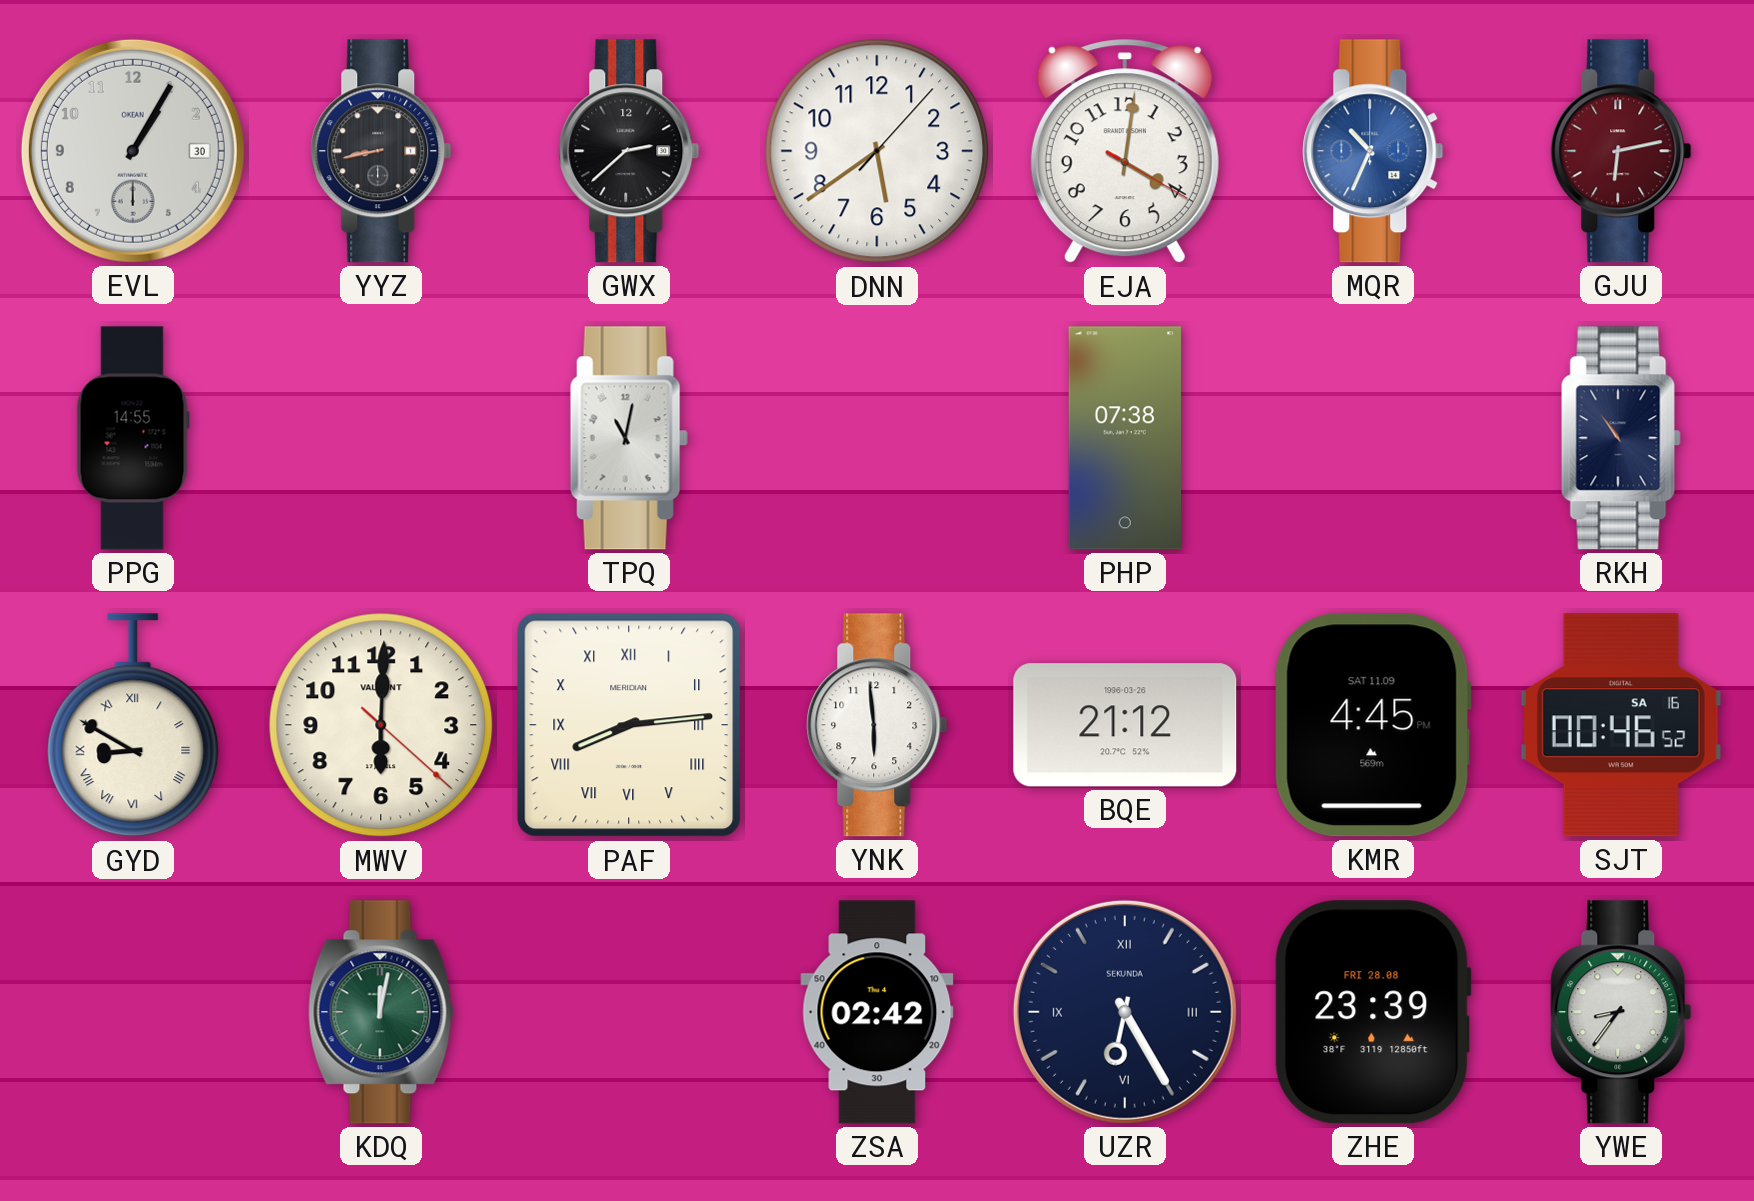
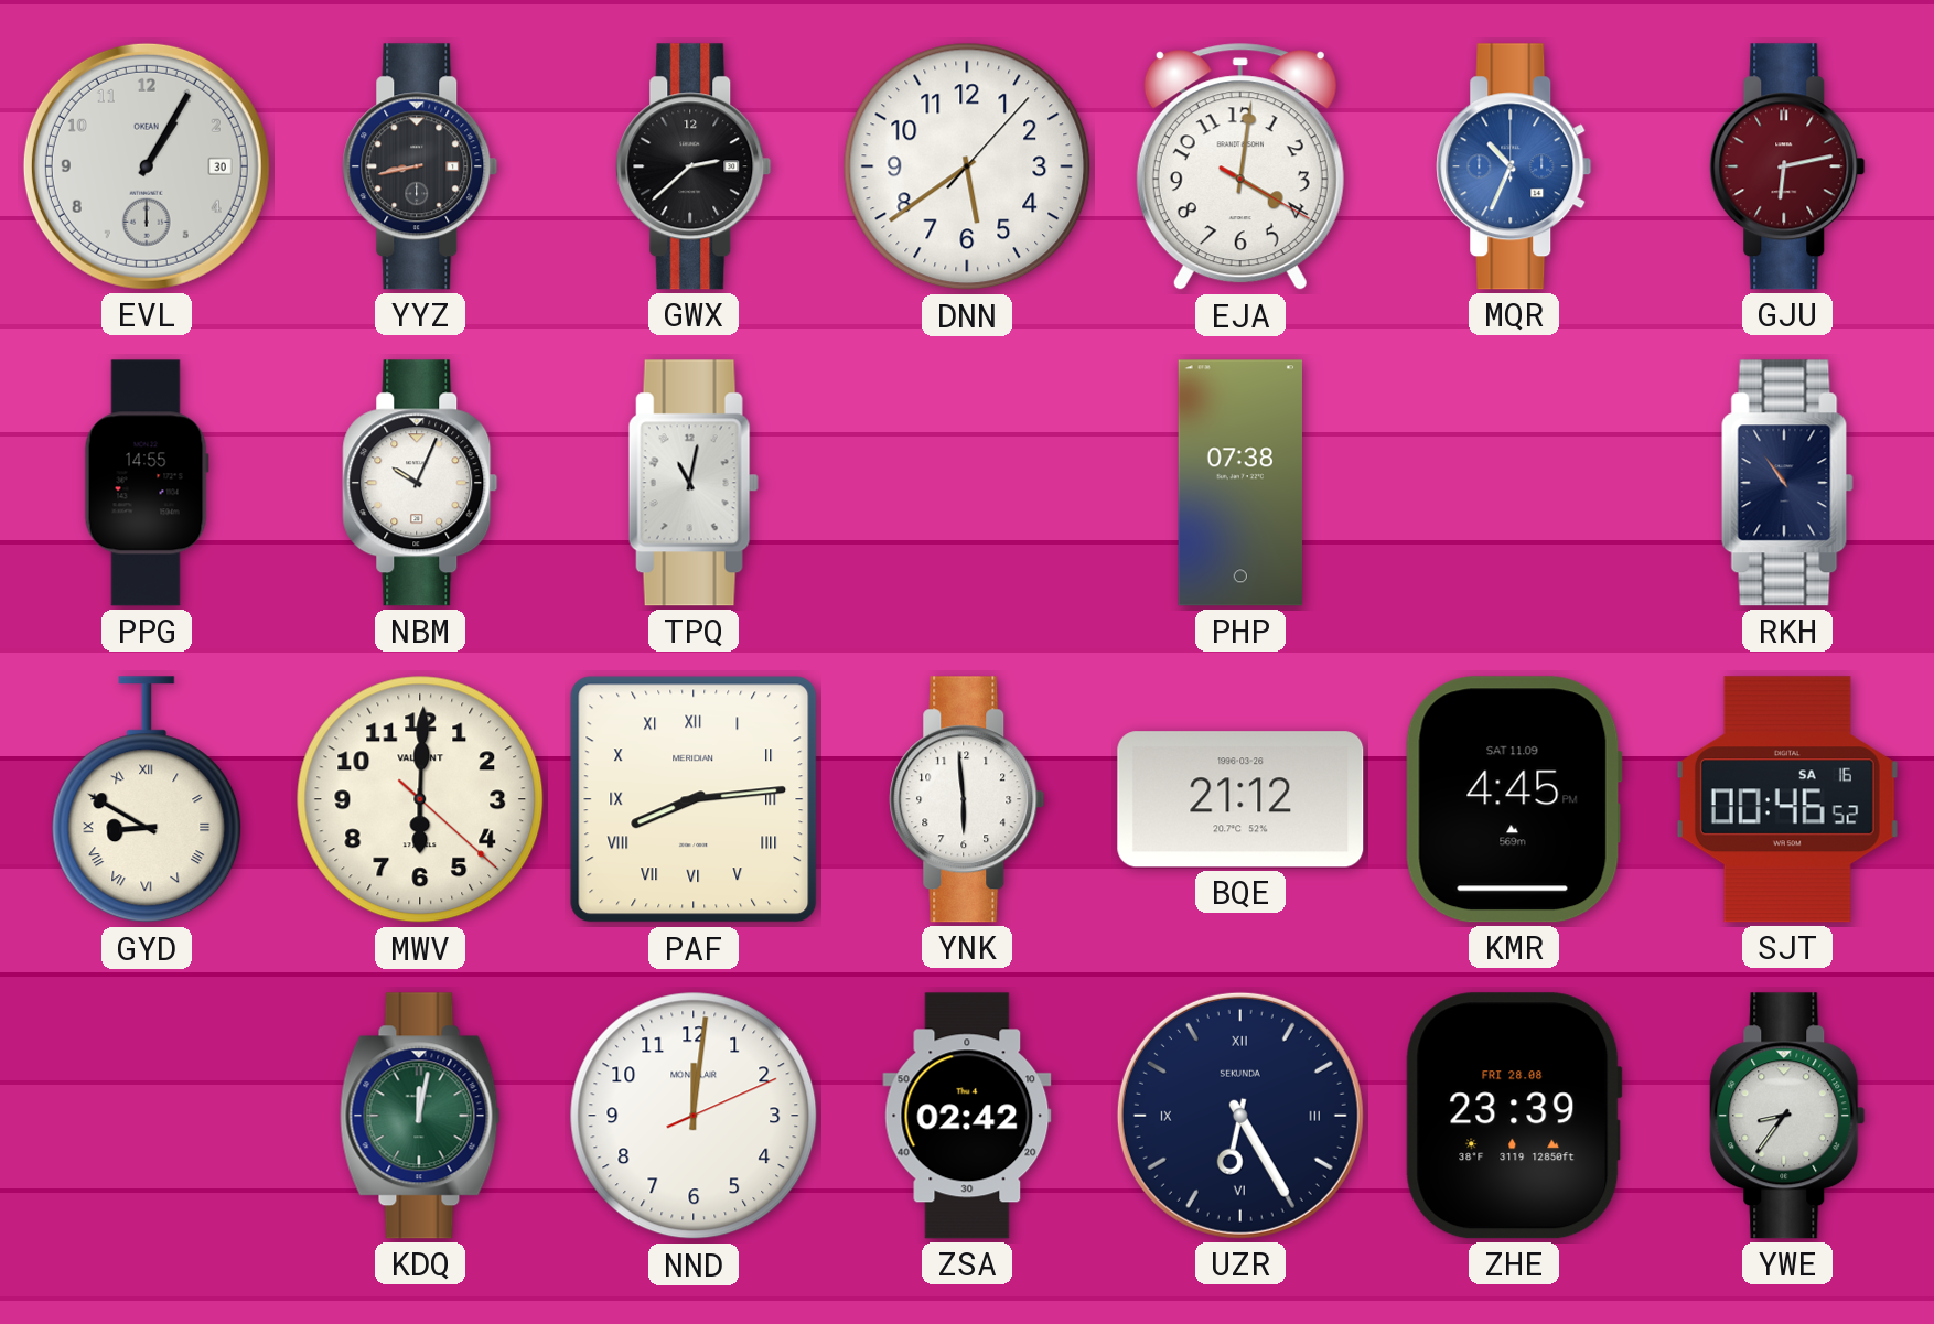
NBM: none -> 10:04
NND: none -> 12:01
